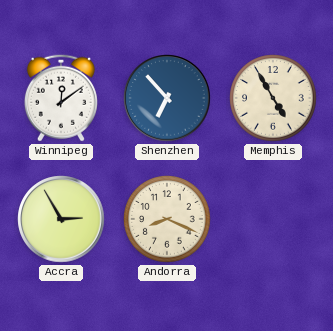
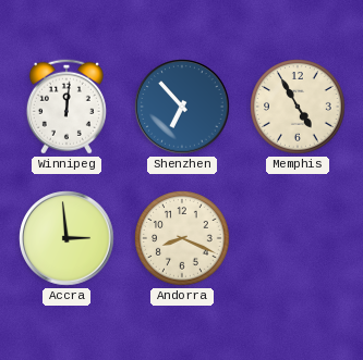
Winnipeg: 12:09 -> 12:01
Accra: 2:55 -> 2:59
